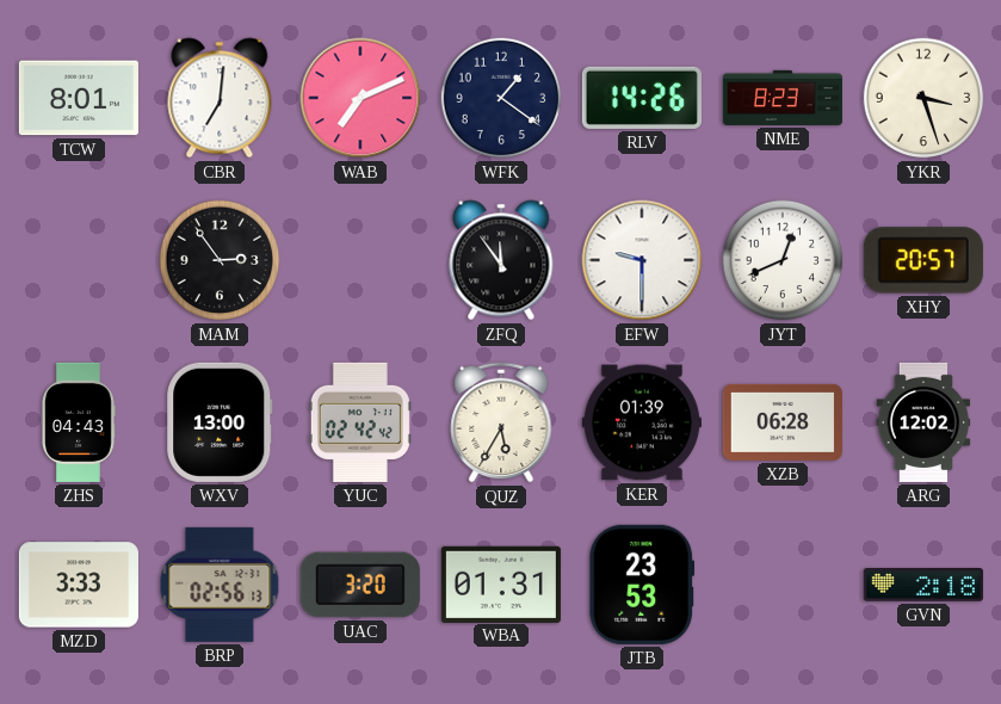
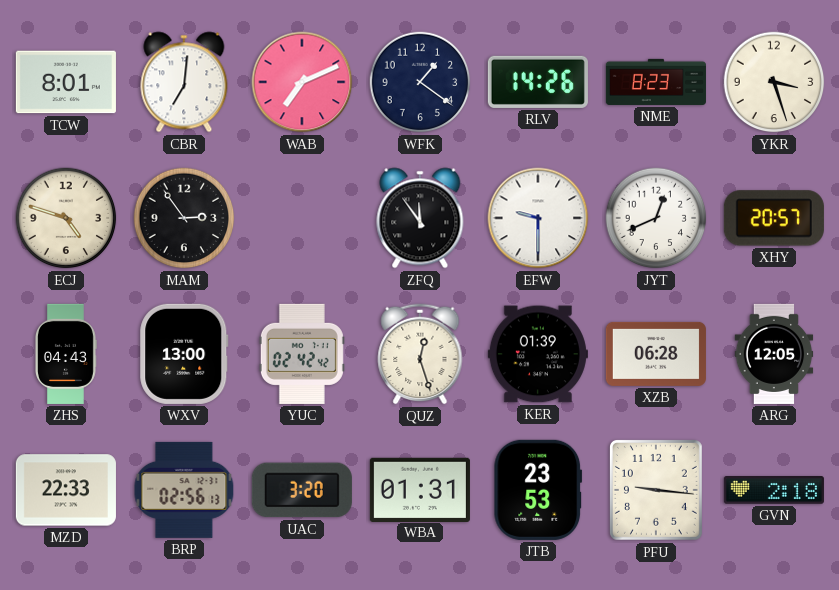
ECJ: none -> 4:48
QUZ: 5:35 -> 12:27
ARG: 12:02 -> 12:05
MZD: 3:33 -> 22:33
PFU: none -> 9:16
